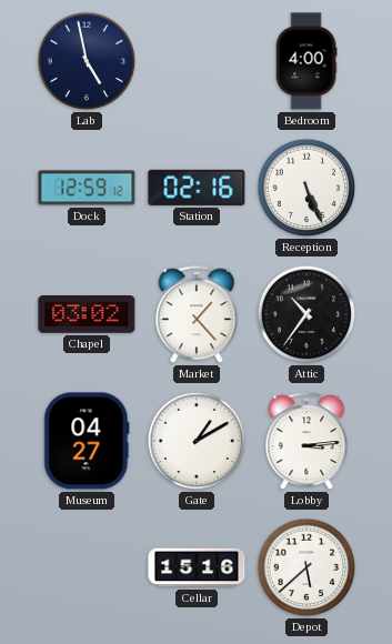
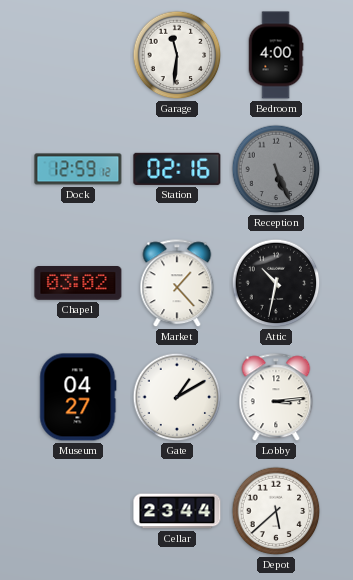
Lab: 4:58 -> none
Garage: none -> 11:31
Reception dial: white -> grey
Attic: 10:36 -> 10:32
Cellar: 15:16 -> 23:44
